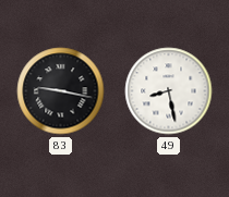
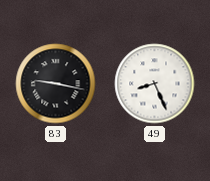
49: 8:28 -> 8:26
